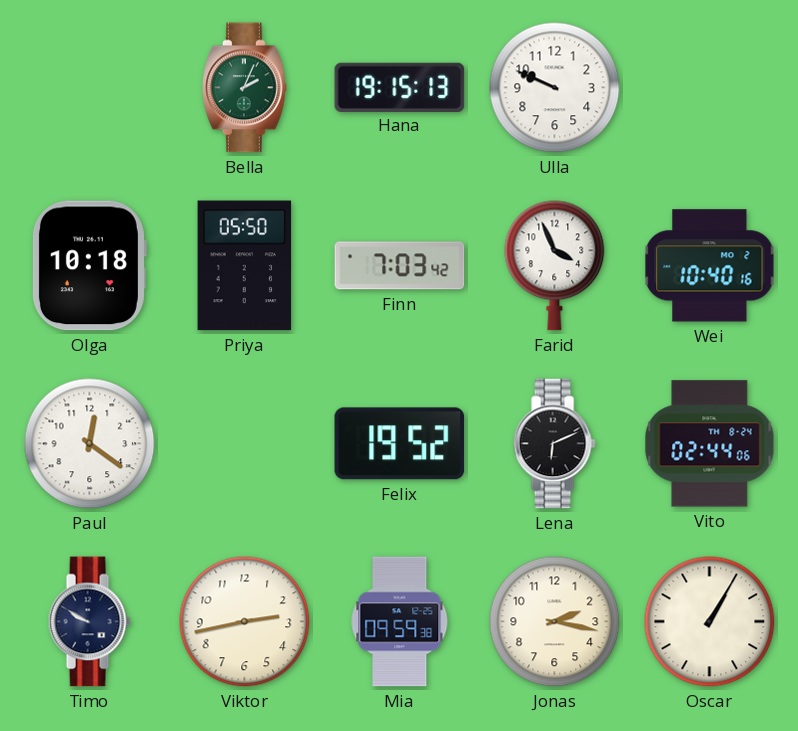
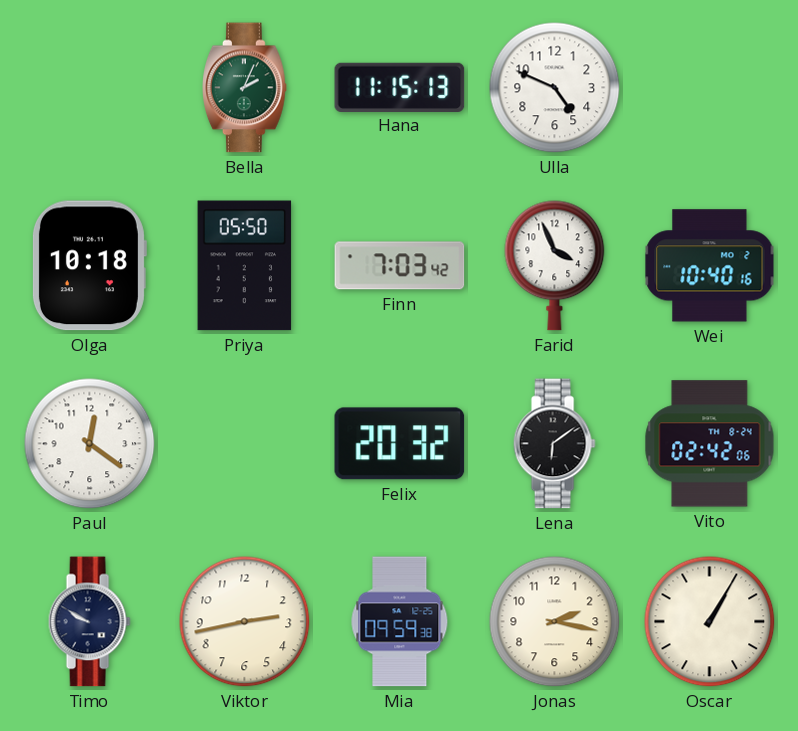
Hana: 19:15 -> 11:15
Ulla: 9:49 -> 4:49
Felix: 19:52 -> 20:32
Lena: 6:11 -> 6:09
Vito: 02:44 -> 02:42
